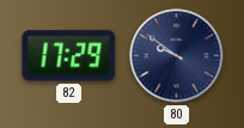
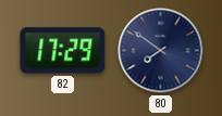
80: 9:51 -> 7:51
